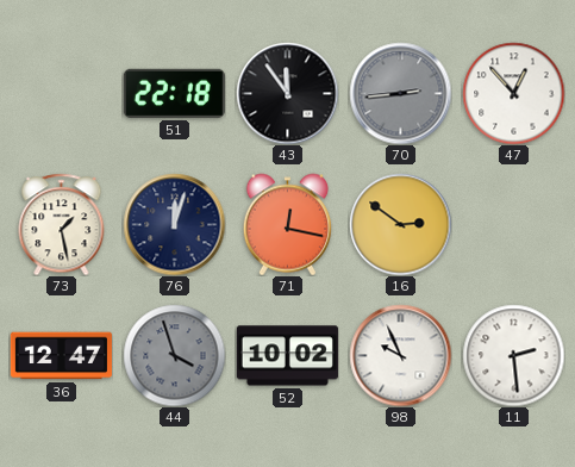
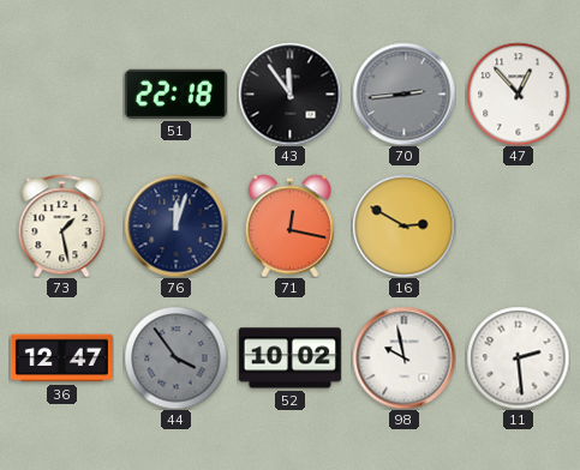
16: 2:51 -> 2:50
44: 3:57 -> 3:54
98: 9:56 -> 9:58
